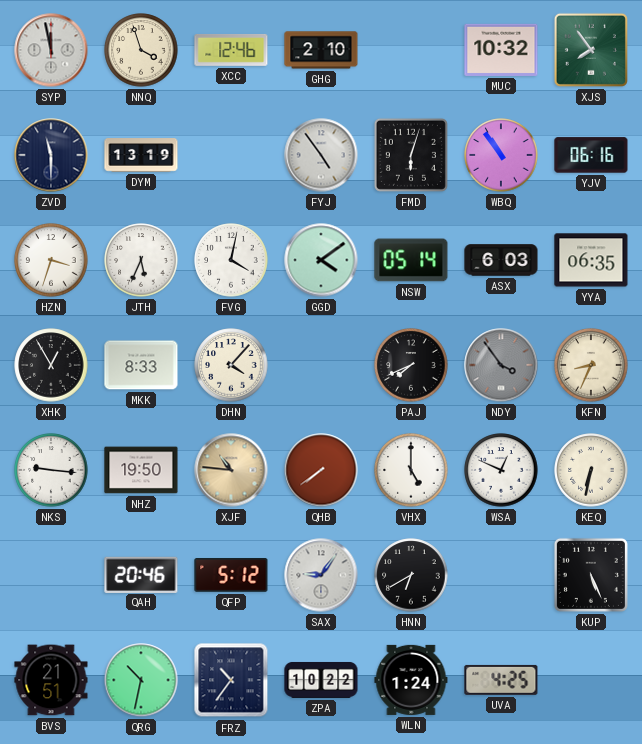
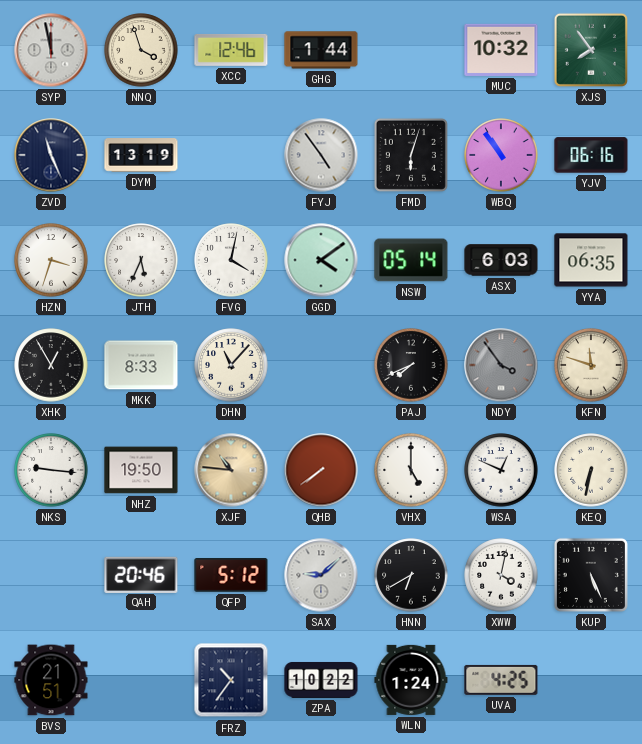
GHG: 2:10 -> 1:44
ZVD: 11:30 -> 11:26
DHN: 4:07 -> 11:07
KFN: 8:34 -> 11:48
SAX: 9:06 -> 9:08
XWW: none -> 4:02
QRG: 10:32 -> none
